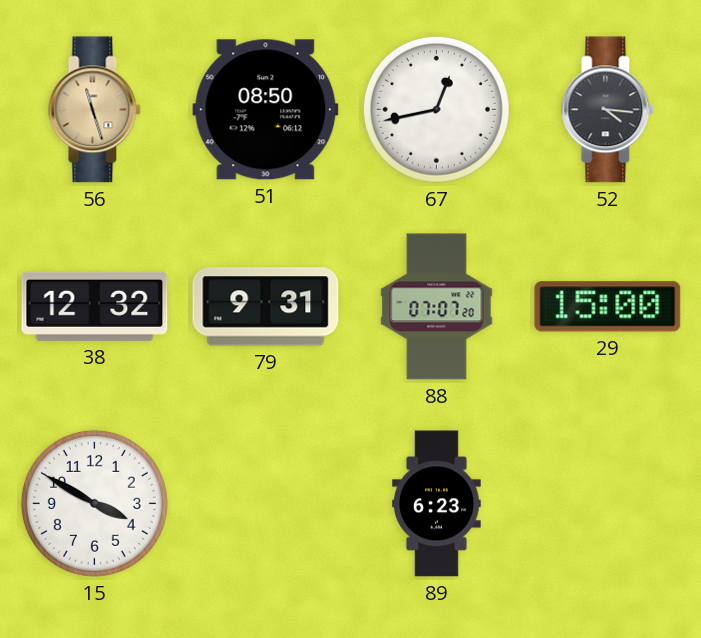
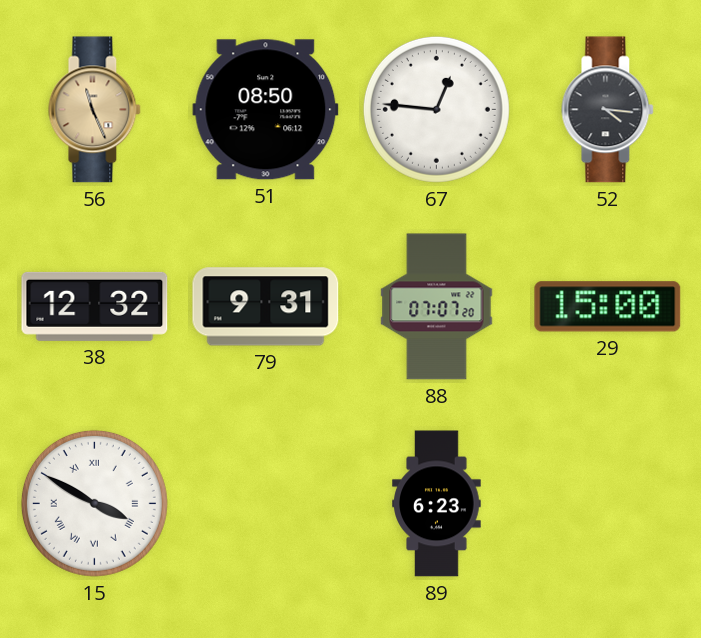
56: 11:27 -> 11:26
67: 12:43 -> 12:46
15 numerals: Arabic -> Roman
